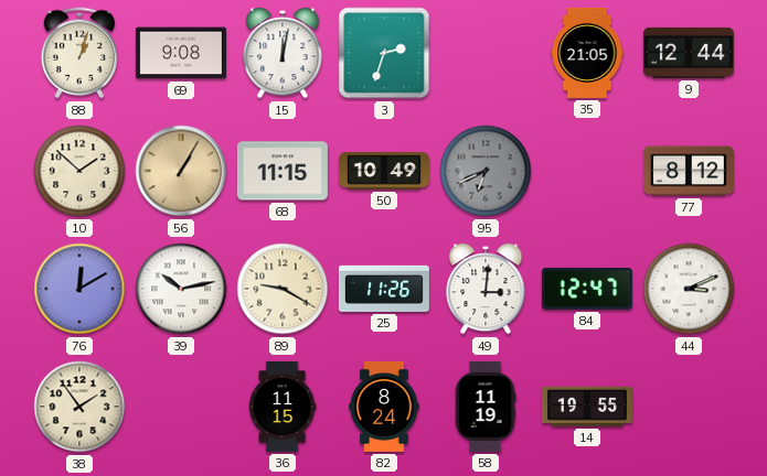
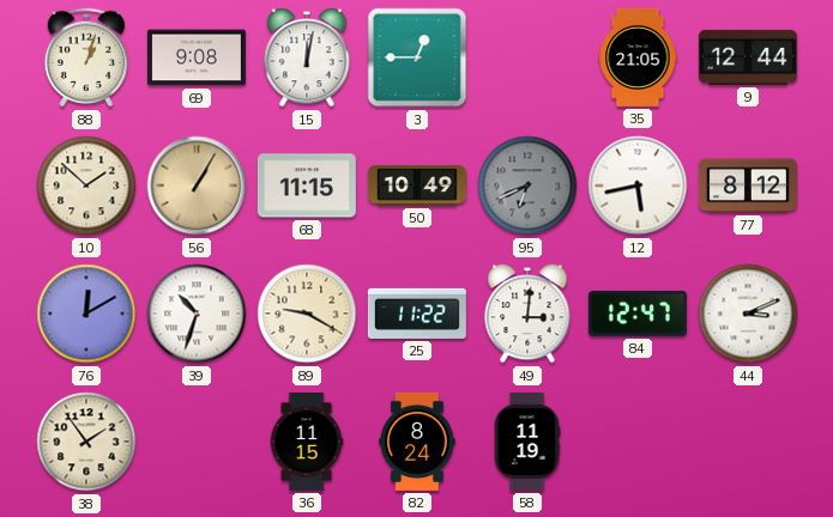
3: 2:33 -> 12:45
12: none -> 5:43
39: 10:13 -> 10:33
25: 11:26 -> 11:22
14: 19:55 -> none
